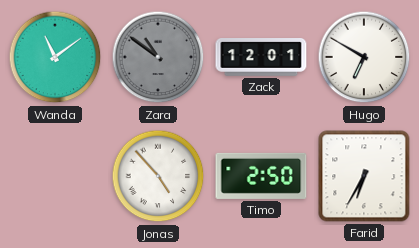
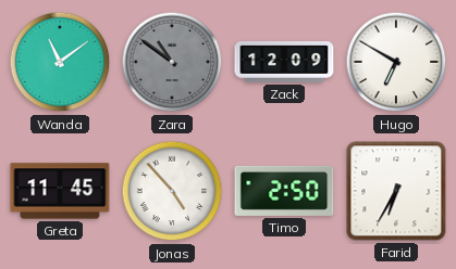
Zack: 12:01 -> 12:09
Greta: none -> 11:45
